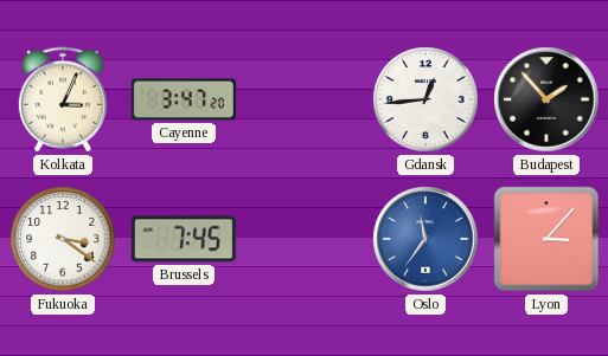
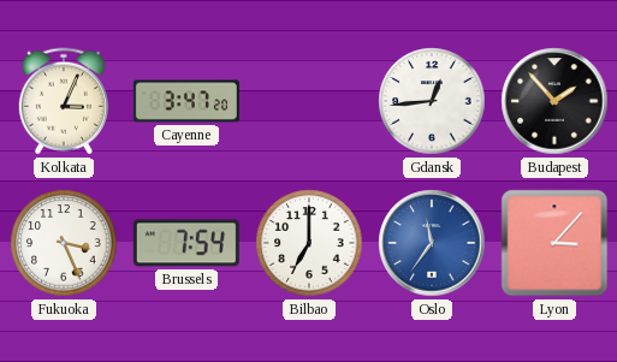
Fukuoka: 3:21 -> 3:26
Brussels: 7:45 -> 7:54
Bilbao: none -> 7:00
